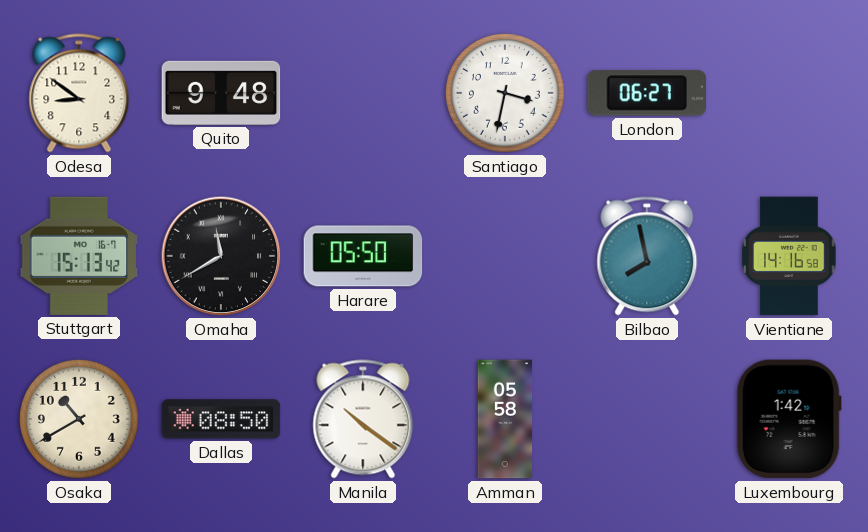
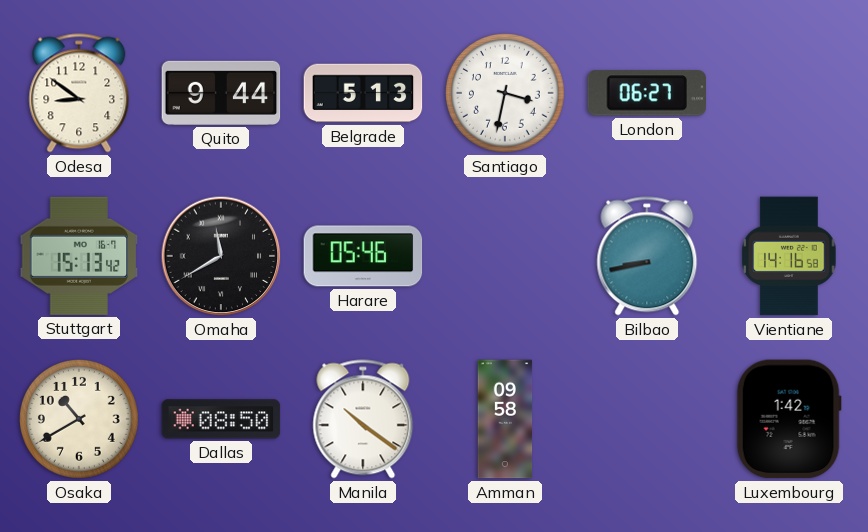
Quito: 9:48 -> 9:44
Belgrade: none -> 5:13
Harare: 05:50 -> 05:46
Bilbao: 7:58 -> 8:43
Amman: 05:58 -> 09:58
